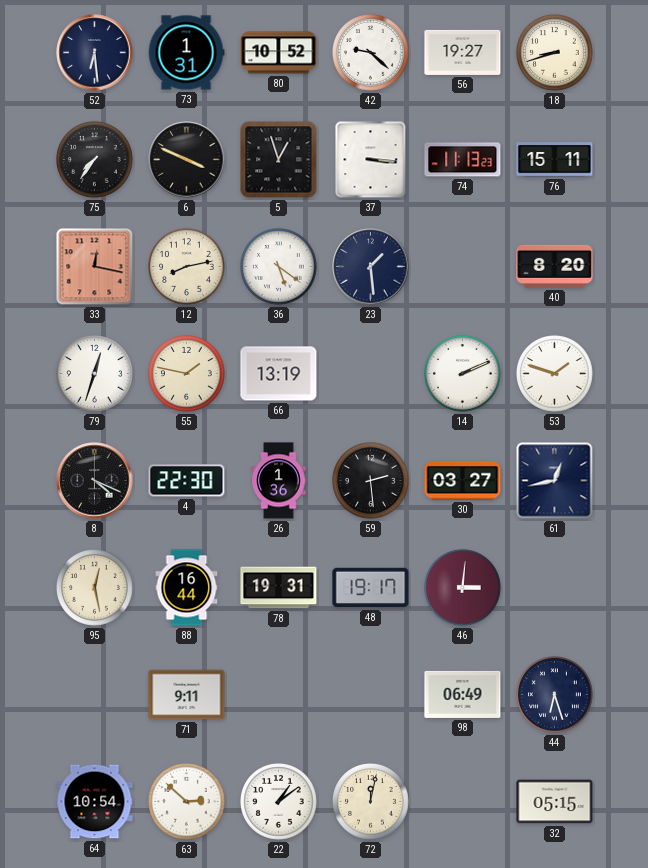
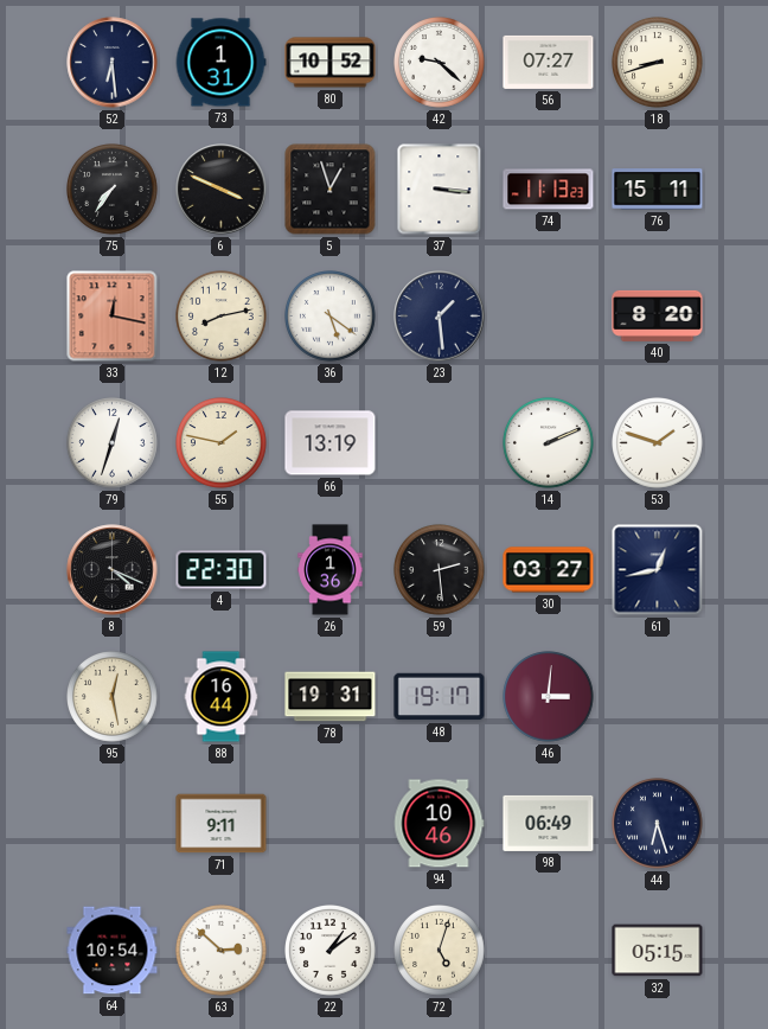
56: 19:27 -> 07:27
94: none -> 10:46
72: 12:02 -> 5:03
